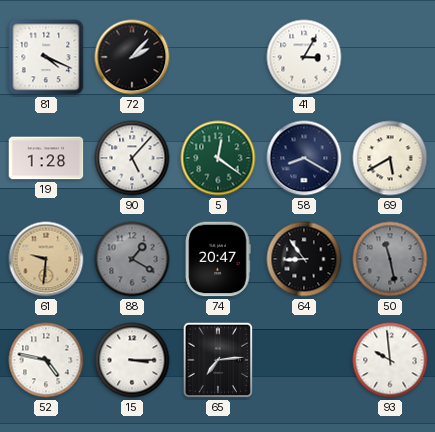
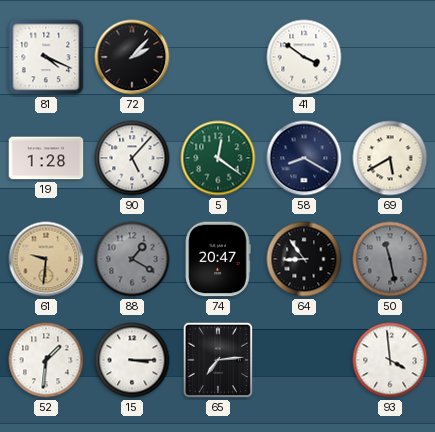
41: 3:05 -> 3:51
52: 4:47 -> 1:31
93: 9:59 -> 3:59
